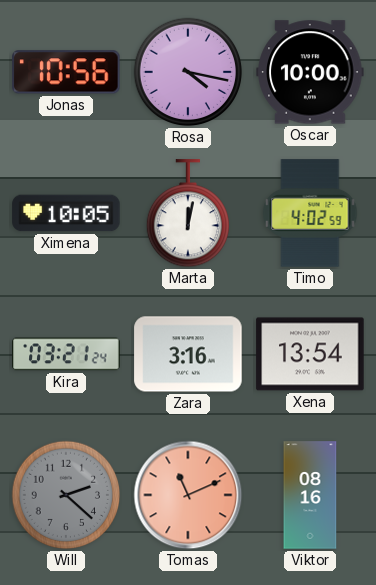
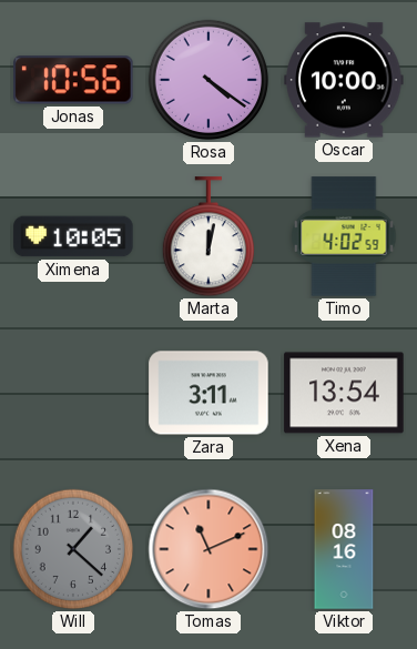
Rosa: 4:17 -> 4:21
Kira: 03:21 -> none
Zara: 3:16 -> 3:11
Will: 2:22 -> 1:22
